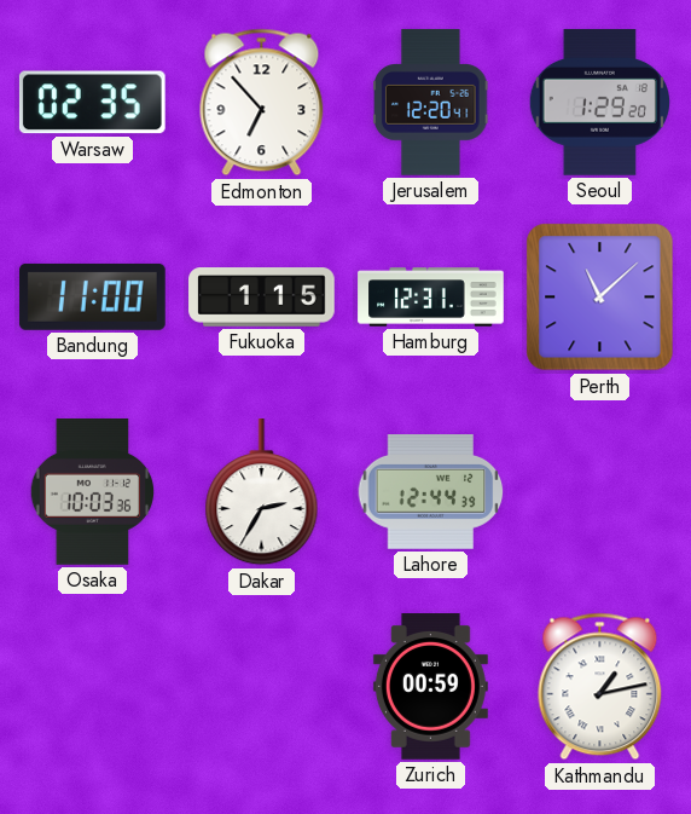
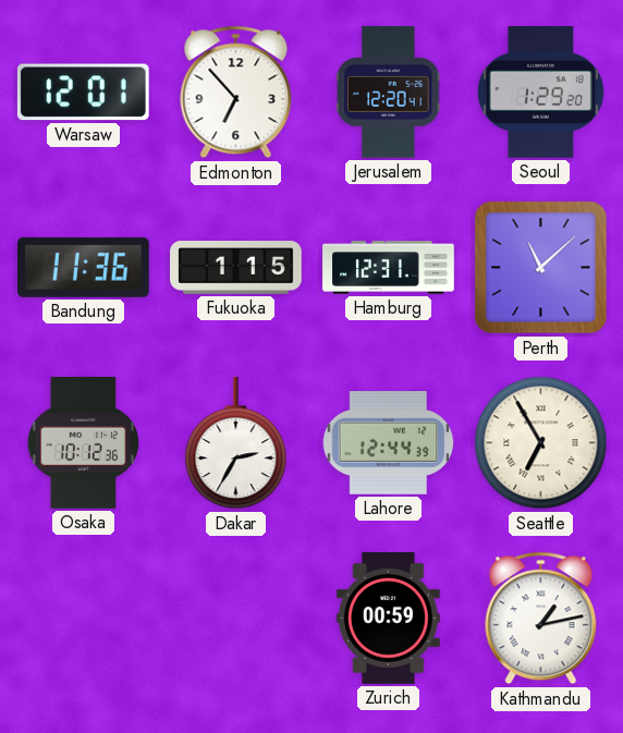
Warsaw: 02:35 -> 12:01
Bandung: 11:00 -> 11:36
Osaka: 10:03 -> 10:12
Seattle: none -> 6:55
